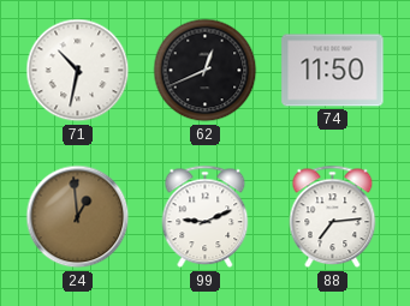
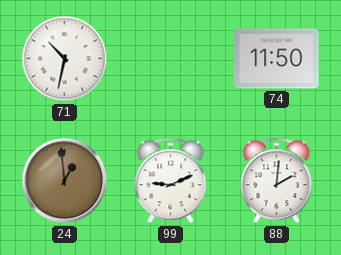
62: 12:41 -> none
88: 7:14 -> 2:01
